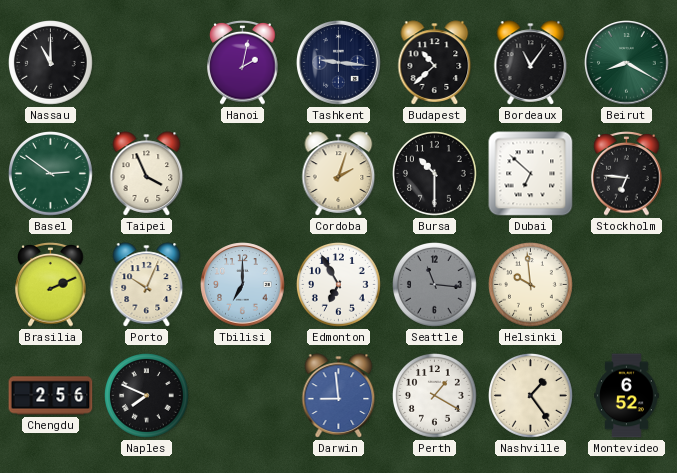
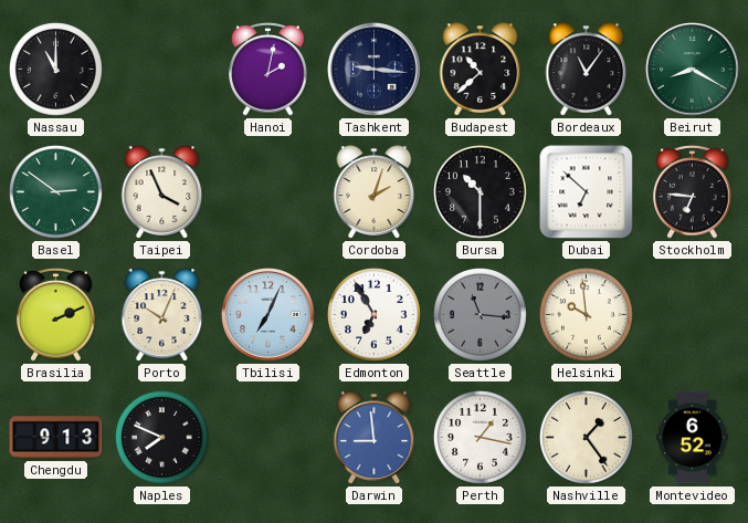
Tbilisi: 7:00 -> 7:04
Chengdu: 2:56 -> 9:13
Perth: 1:20 -> 1:17
